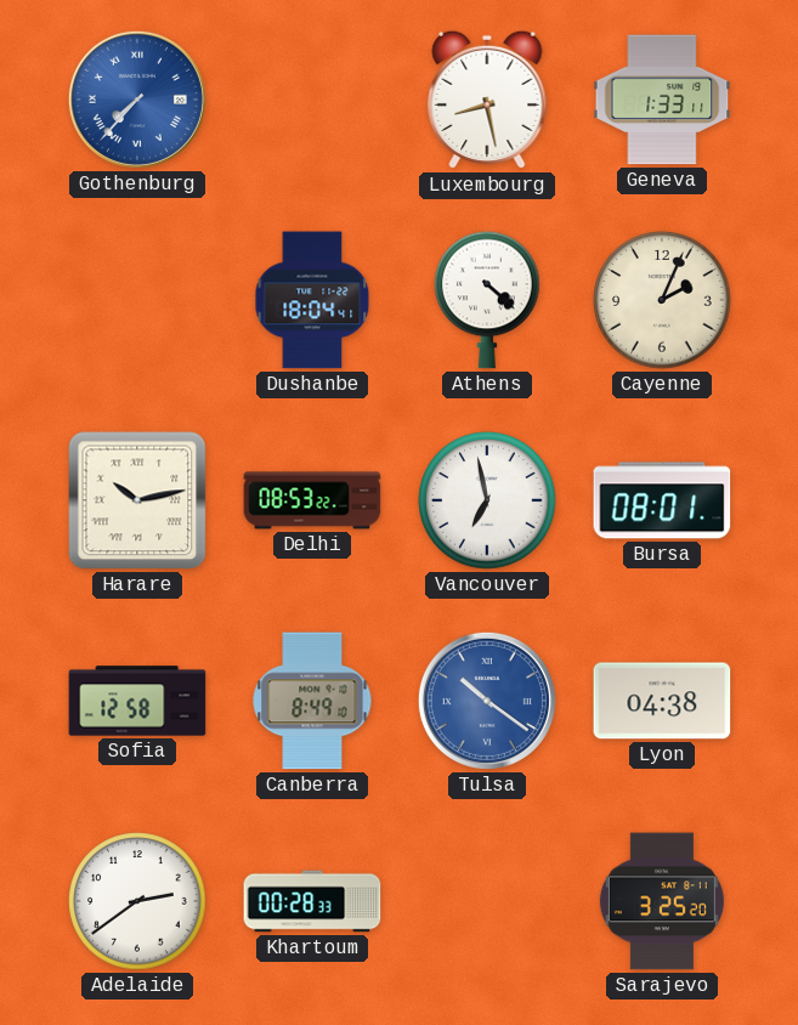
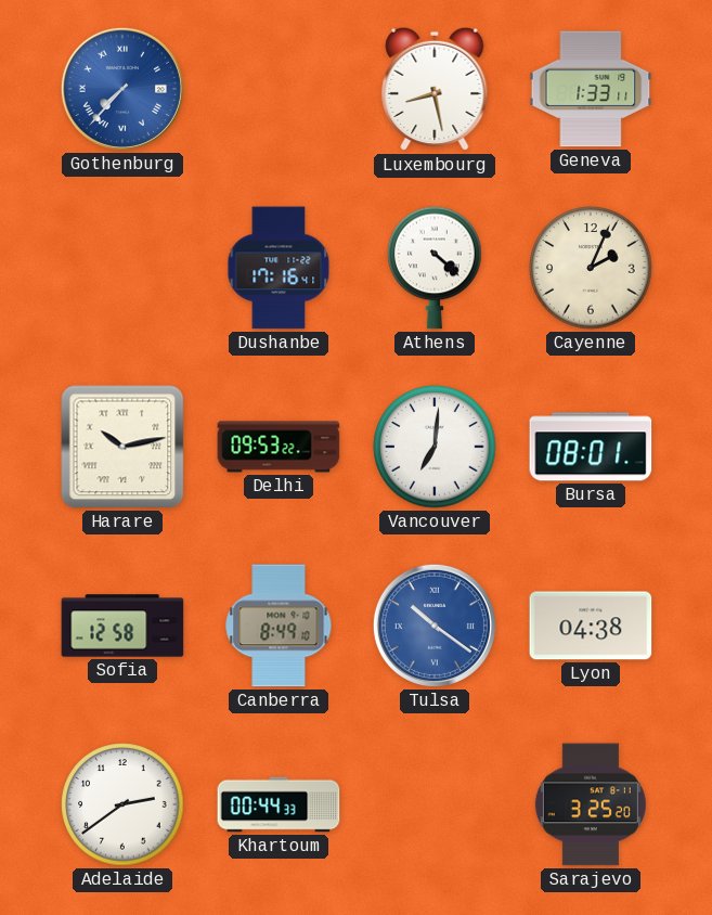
Dushanbe: 18:04 -> 17:16
Delhi: 08:53 -> 09:53
Vancouver: 6:58 -> 7:01
Khartoum: 00:28 -> 00:44
